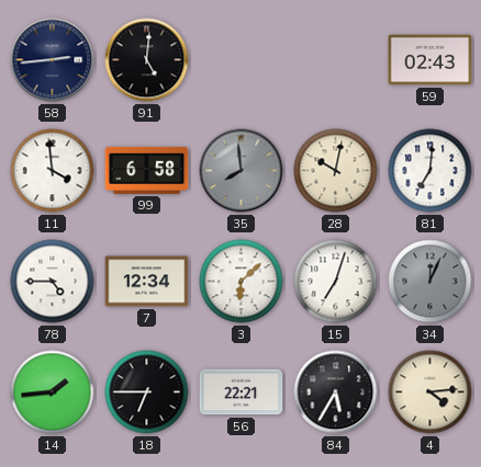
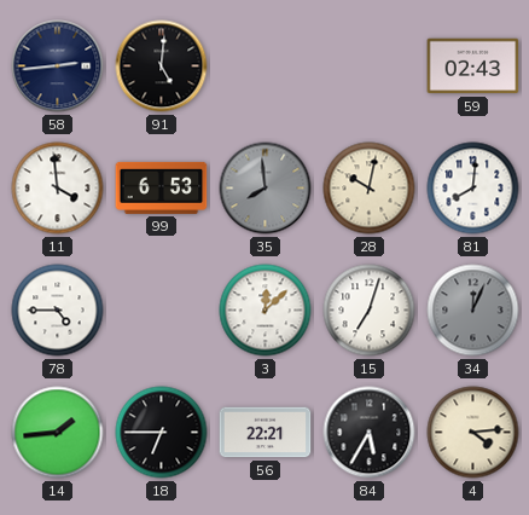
99: 6:58 -> 6:53
81: 7:01 -> 8:01
7: 12:34 -> none
3: 6:08 -> 12:08
